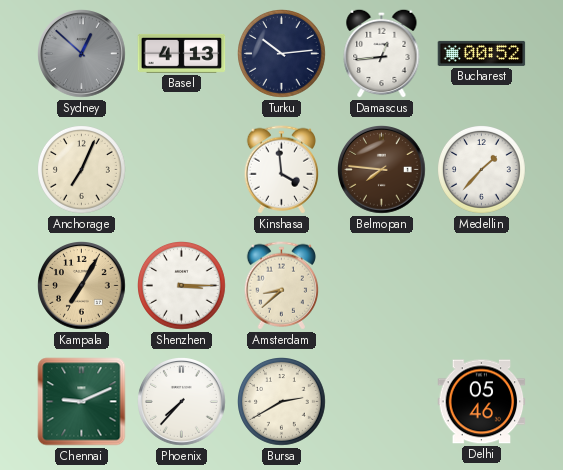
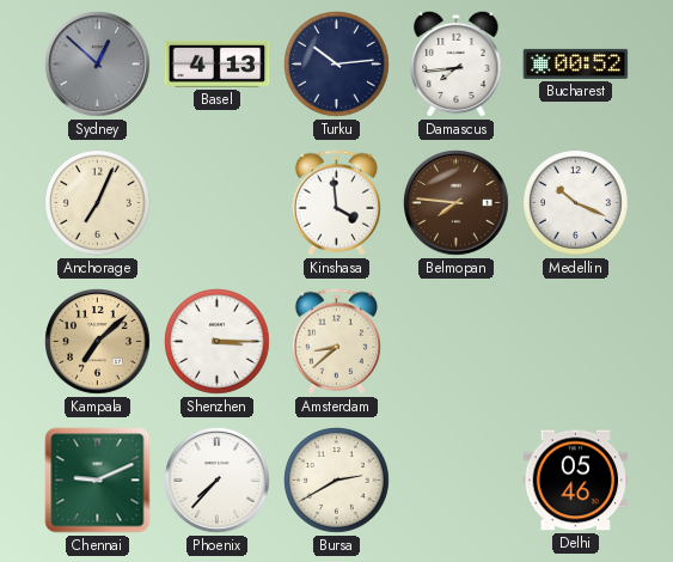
Damascus: 12:44 -> 7:44
Medellin: 1:37 -> 10:19
Kampala: 7:05 -> 7:08
